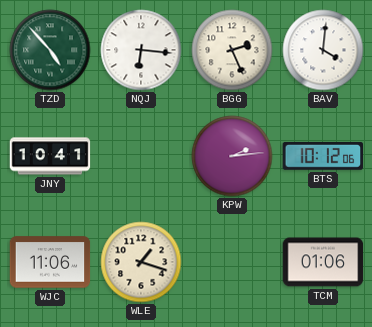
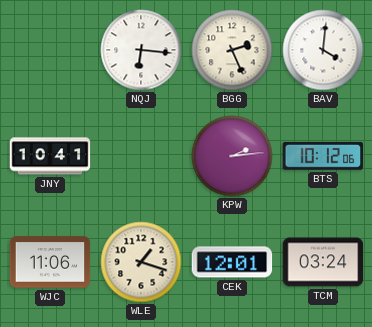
TZD: 4:53 -> none
CEK: none -> 12:01
TCM: 01:06 -> 03:24
